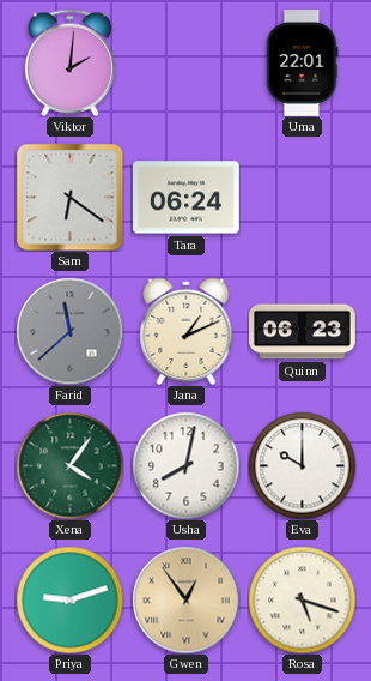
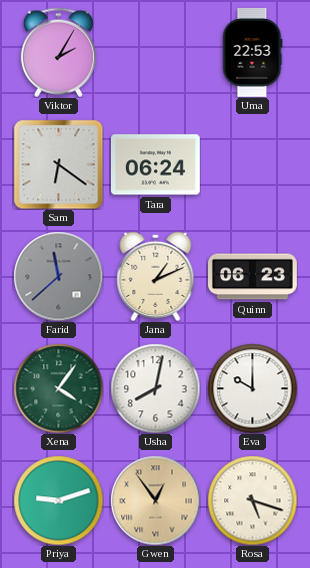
Viktor: 2:01 -> 2:05
Uma: 22:01 -> 22:53
